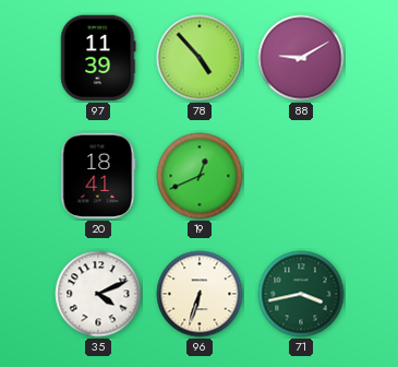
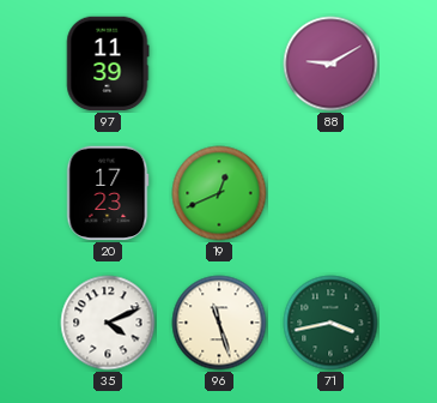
78: 4:53 -> none
20: 18:41 -> 17:23
96: 6:33 -> 11:27
